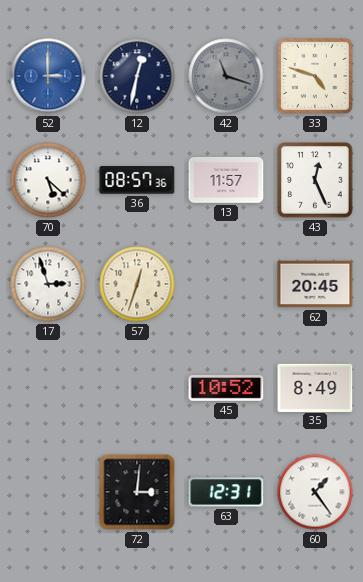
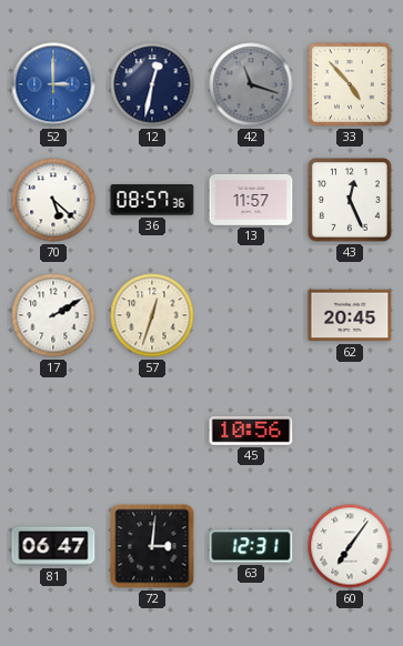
33: 4:48 -> 4:53
17: 2:57 -> 2:10
45: 10:52 -> 10:56
35: 8:49 -> none
81: none -> 06:47
60: 1:24 -> 7:06
